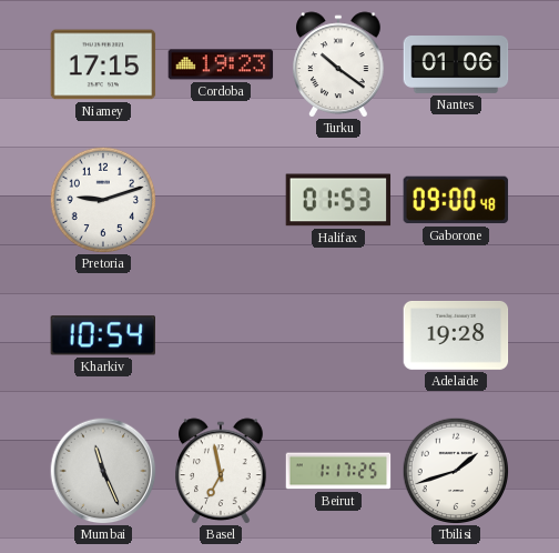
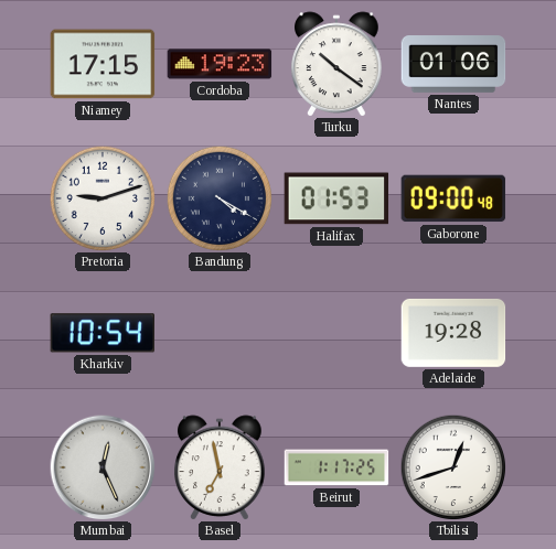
Bandung: none -> 4:20
Mumbai: 11:26 -> 12:26
Tbilisi: 1:42 -> 12:42
